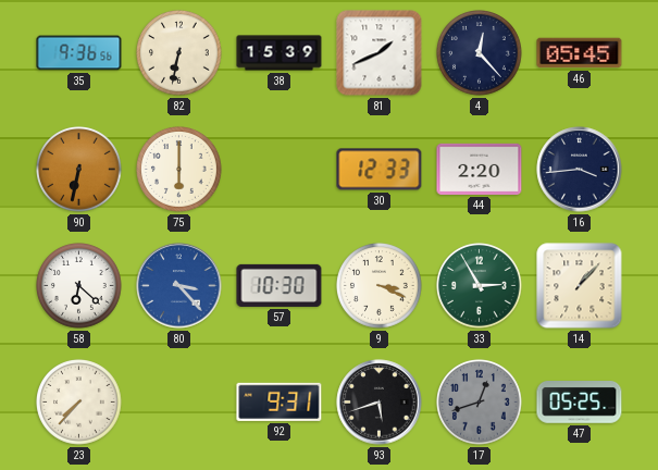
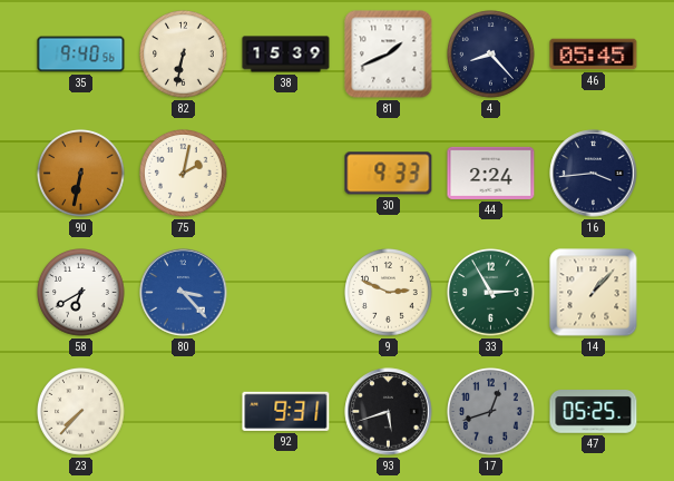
35: 9:36 -> 9:40
4: 12:23 -> 8:23
75: 6:00 -> 2:02
30: 12:33 -> 9:33
44: 2:20 -> 2:24
58: 6:22 -> 6:40
57: 10:30 -> none
9: 3:19 -> 2:49
